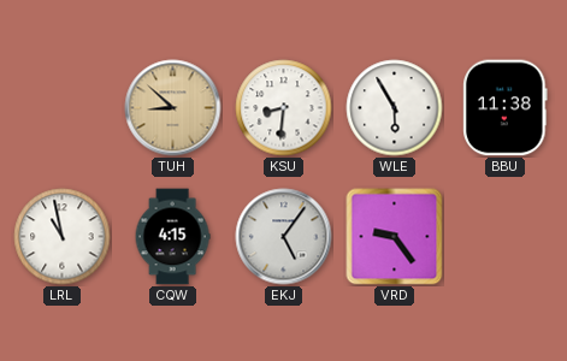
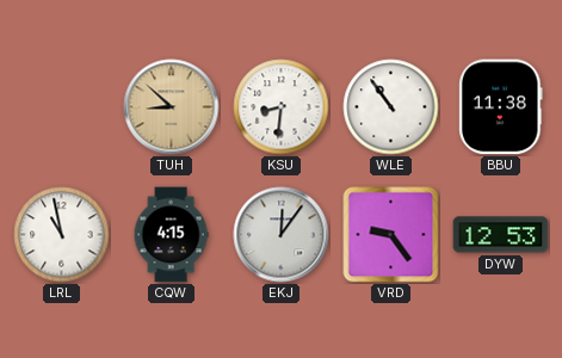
WLE: 5:55 -> 10:54
EKJ: 5:06 -> 12:06
DYW: none -> 12:53
